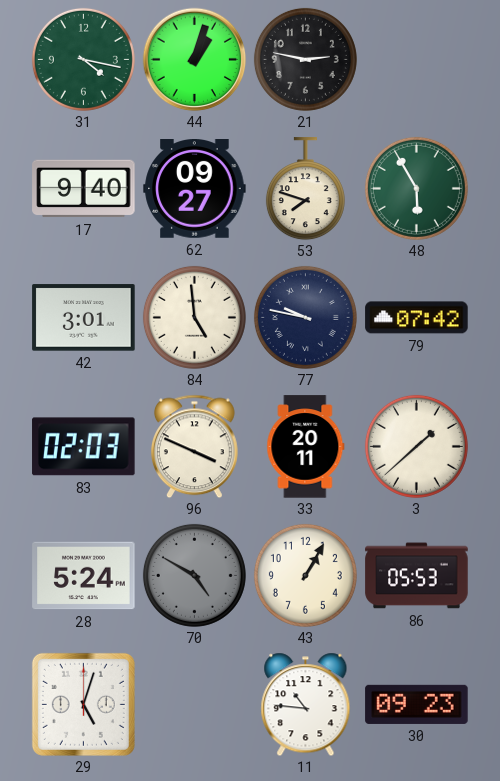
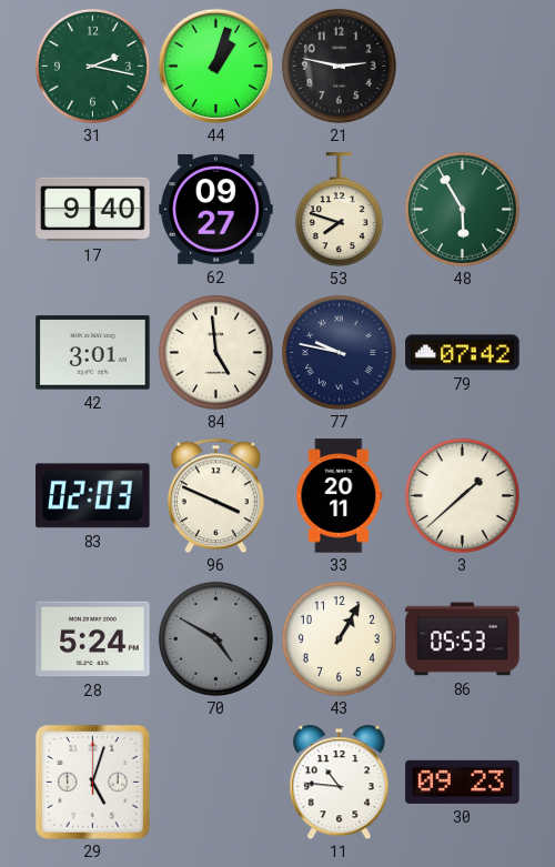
31: 4:17 -> 2:17
